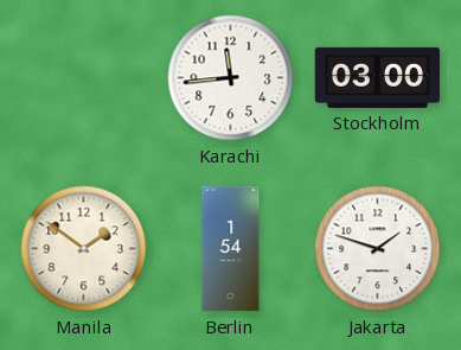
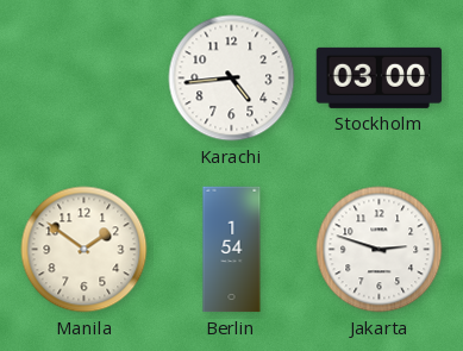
Karachi: 11:44 -> 4:44
Jakarta: 1:48 -> 2:48
